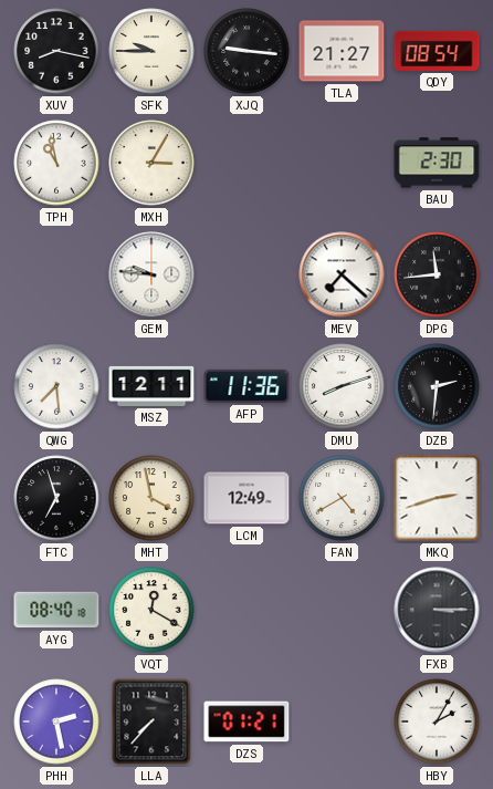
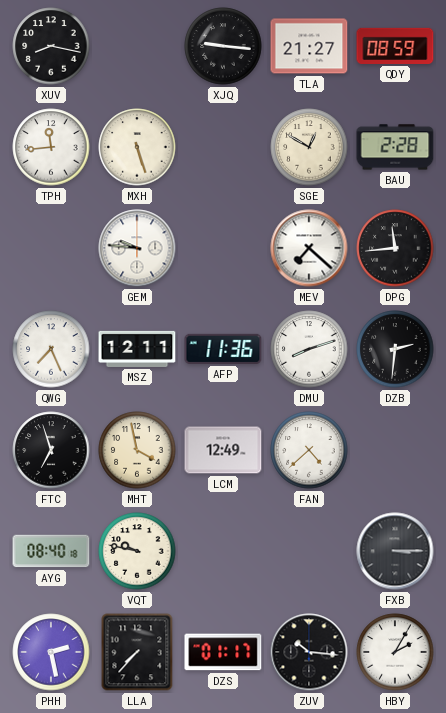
SFK: 9:45 -> none
QDY: 08:54 -> 08:59
TPH: 10:58 -> 11:44
MXH: 3:05 -> 5:27
SGE: none -> 12:50
BAU: 2:30 -> 2:28
QWG: 7:29 -> 7:26
FAN: 4:40 -> 4:38
MKQ: 2:42 -> none
VQT: 12:20 -> 9:47
DZS: 01:21 -> 01:17
ZUV: none -> 10:16
